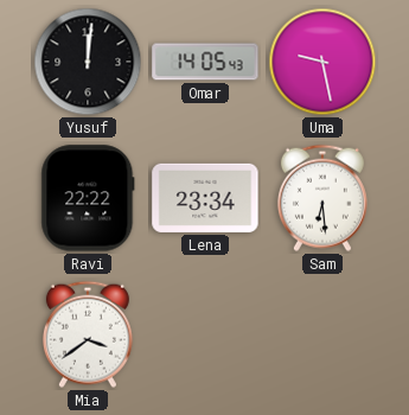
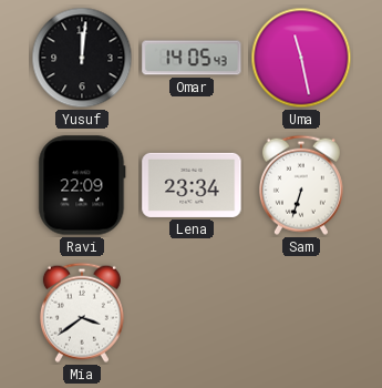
Uma: 9:28 -> 11:28
Ravi: 22:22 -> 22:09
Sam: 6:29 -> 6:33
